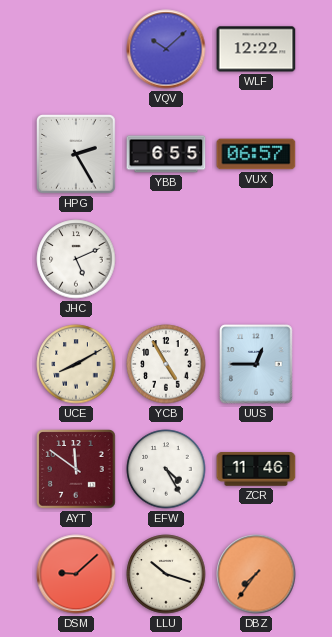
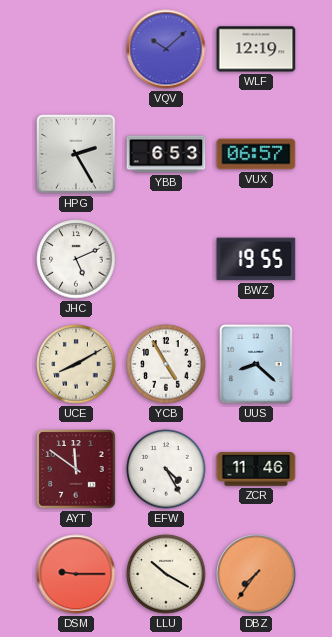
WLF: 12:22 -> 12:19
YBB: 6:55 -> 6:53
BWZ: none -> 19:55
UUS: 12:45 -> 8:22
DSM: 9:08 -> 9:15
LLU: 10:18 -> 10:20
